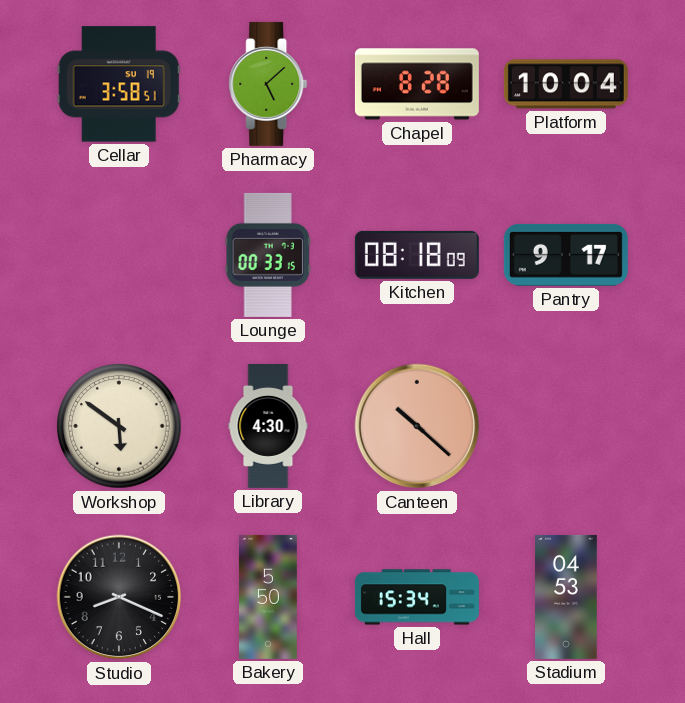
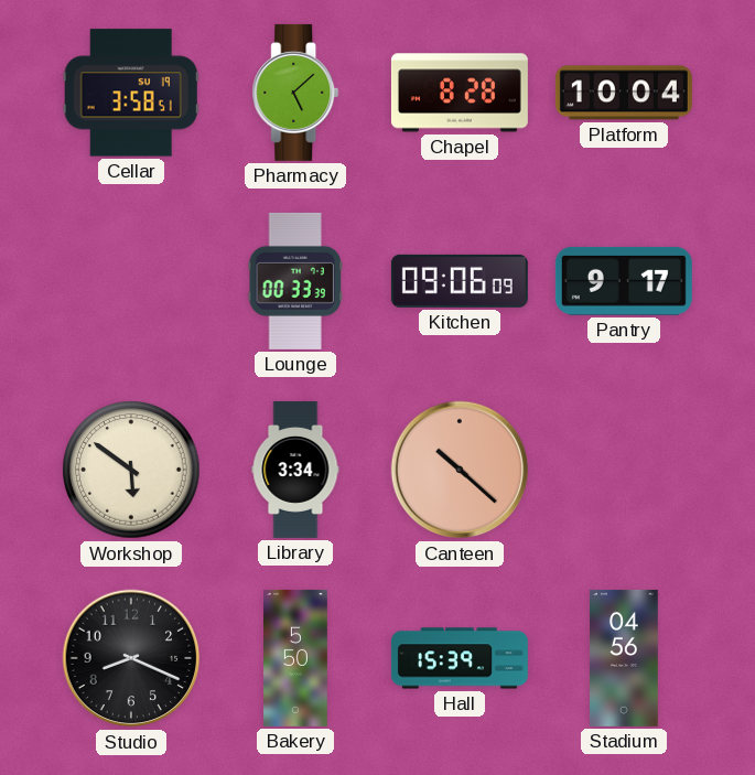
Lounge: 00:33:15 -> 00:33:39
Kitchen: 08:18 -> 09:06
Library: 4:30 -> 3:34
Hall: 15:34 -> 15:39
Stadium: 04:53 -> 04:56
